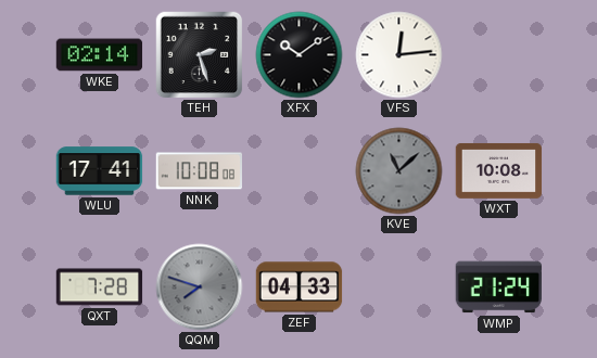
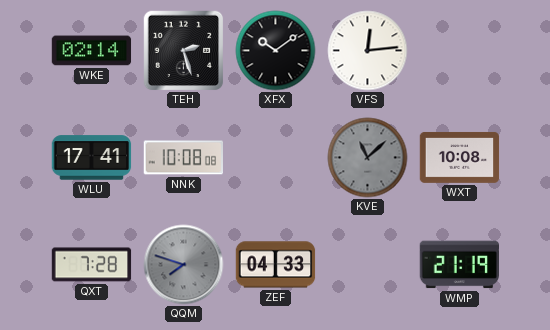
WMP: 21:24 -> 21:19
